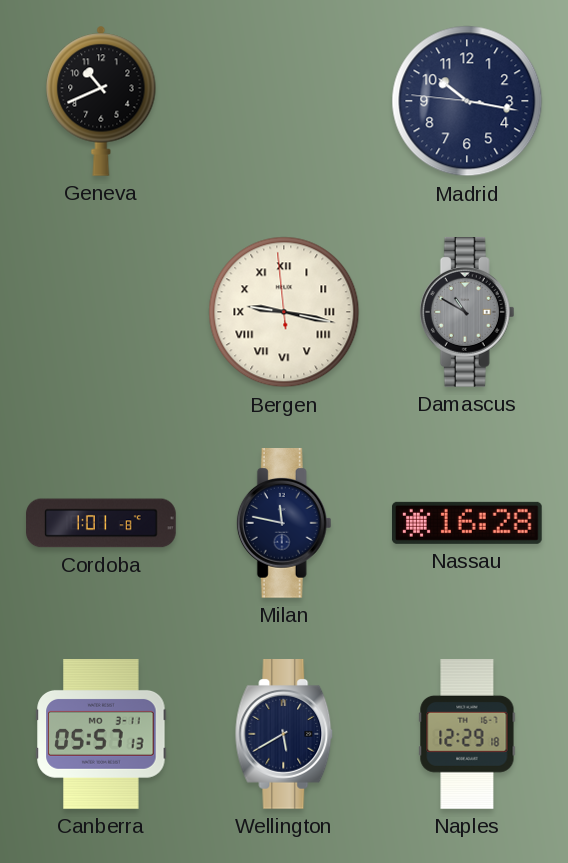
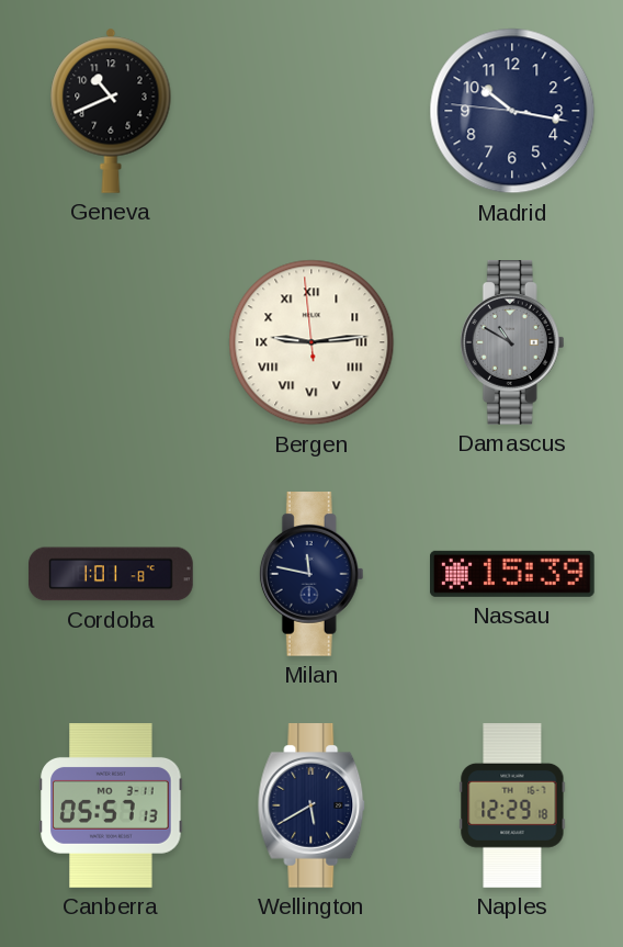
Bergen: 9:16 -> 9:13
Nassau: 16:28 -> 15:39
